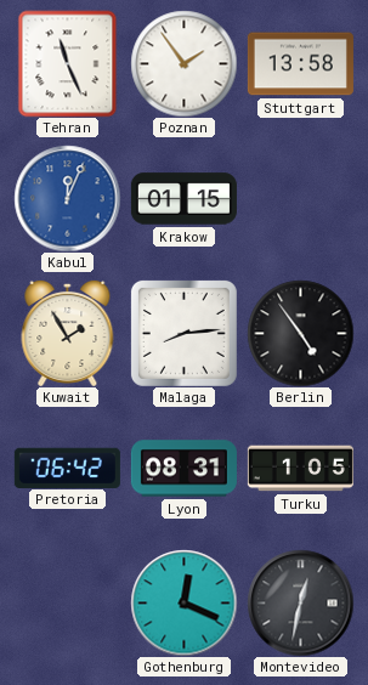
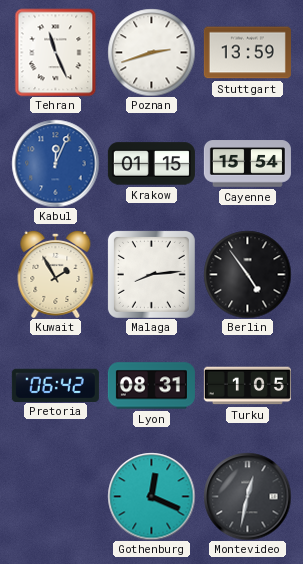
Poznan: 1:54 -> 2:42
Stuttgart: 13:58 -> 13:59
Cayenne: none -> 15:54
